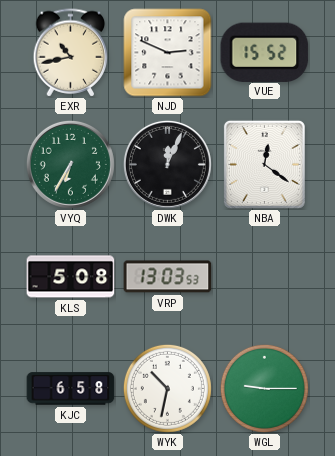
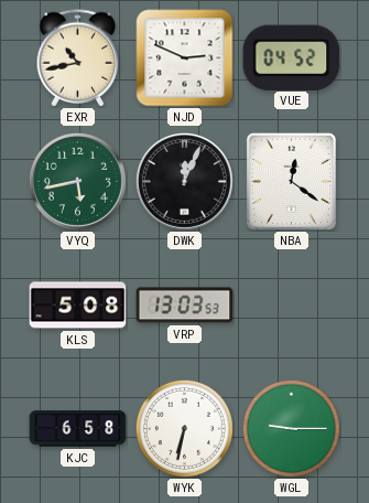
VUE: 15:52 -> 04:52
VYQ: 6:35 -> 5:43
WYK: 10:32 -> 6:32
